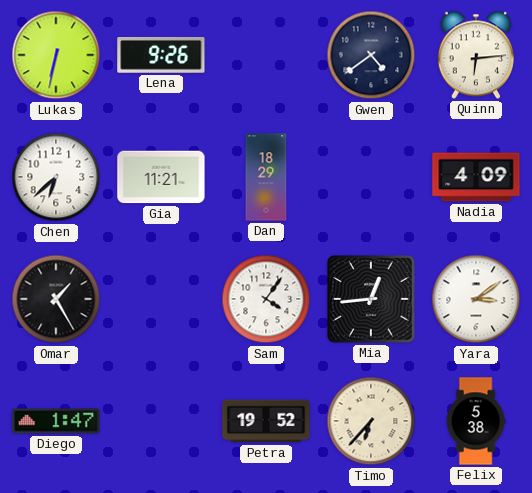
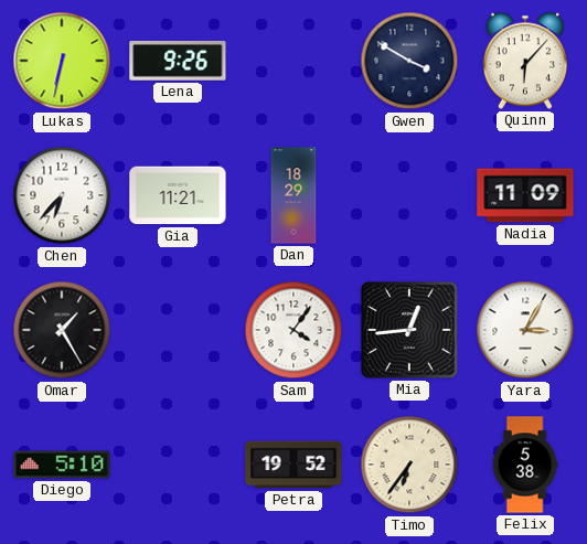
Gwen: 4:39 -> 3:50
Quinn: 6:14 -> 6:07
Chen: 6:38 -> 6:37
Nadia: 4:09 -> 11:09
Yara: 3:09 -> 3:05
Diego: 1:47 -> 5:10
Timo: 6:37 -> 6:36
